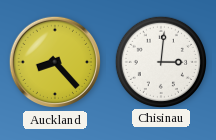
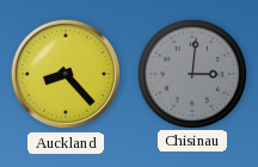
Chisinau dial: white -> grey
